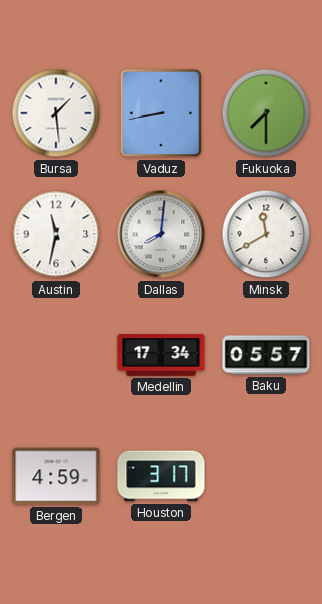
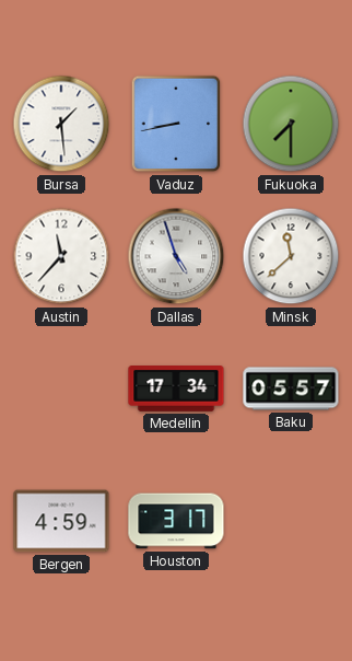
Austin: 11:32 -> 11:37
Dallas: 8:01 -> 4:57
Minsk: 11:40 -> 11:38
